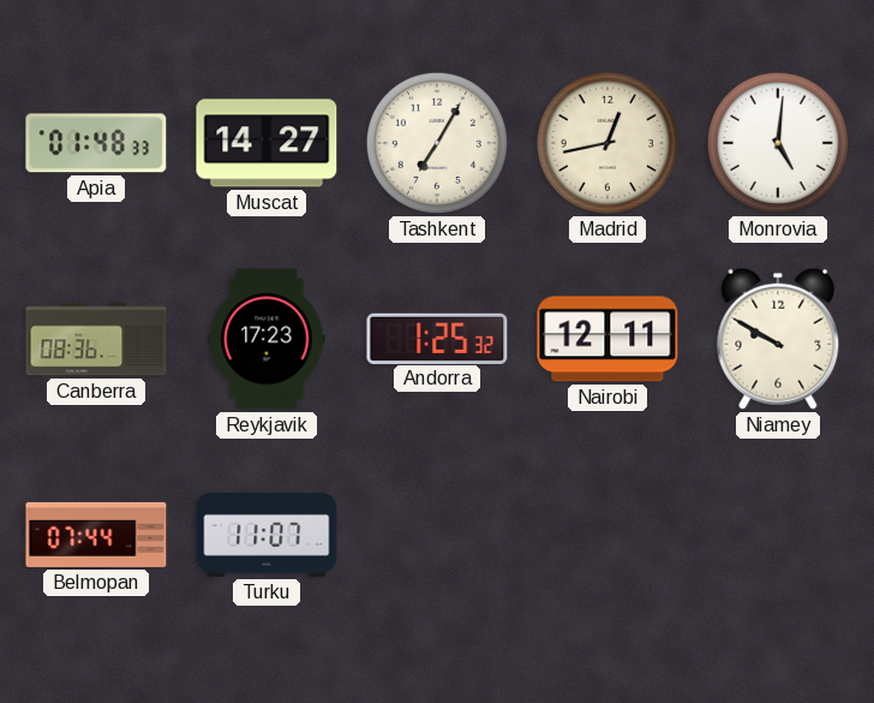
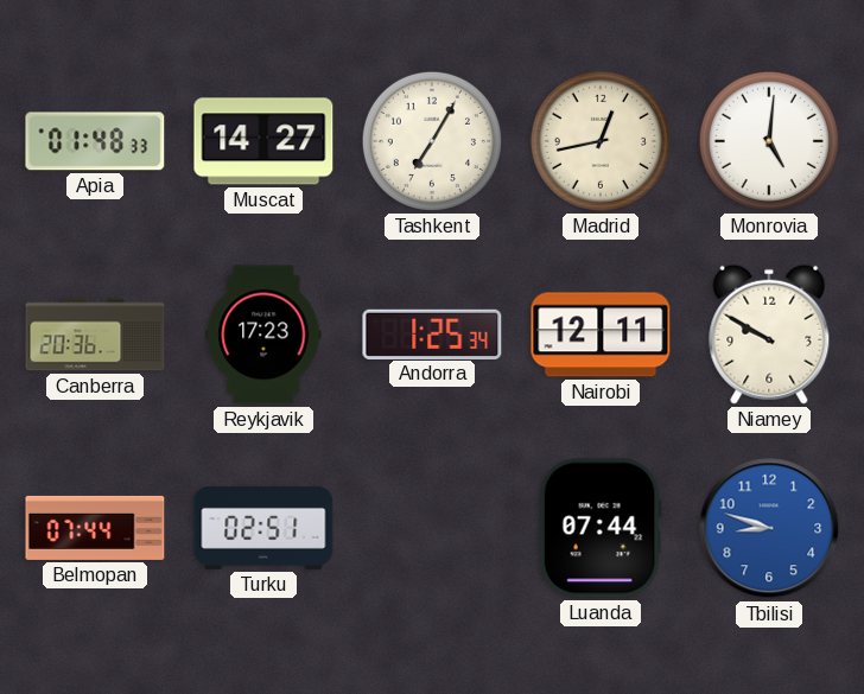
Canberra: 08:36 -> 20:36
Andorra: 1:25:32 -> 1:25:34
Turku: 11:07 -> 02:51
Luanda: none -> 07:44
Tbilisi: none -> 8:48
